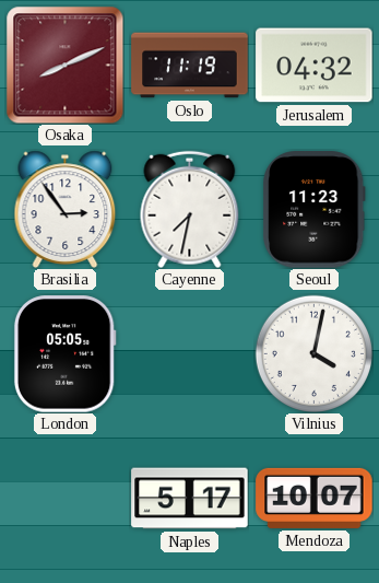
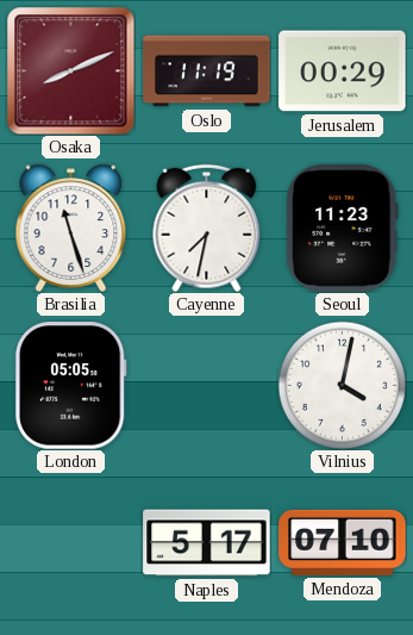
Jerusalem: 04:32 -> 00:29
Brasilia: 2:54 -> 11:27
Mendoza: 10:07 -> 07:10
